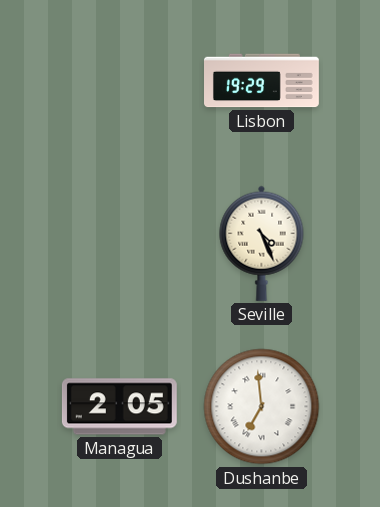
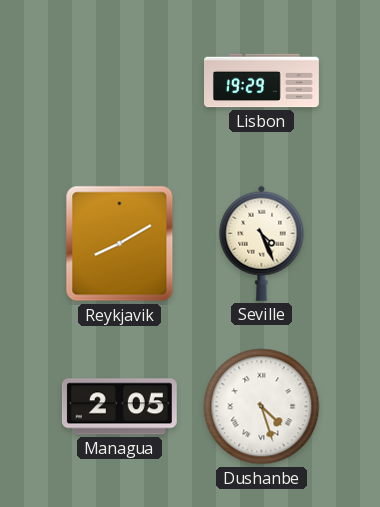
Reykjavik: none -> 8:10
Dushanbe: 6:59 -> 4:27
